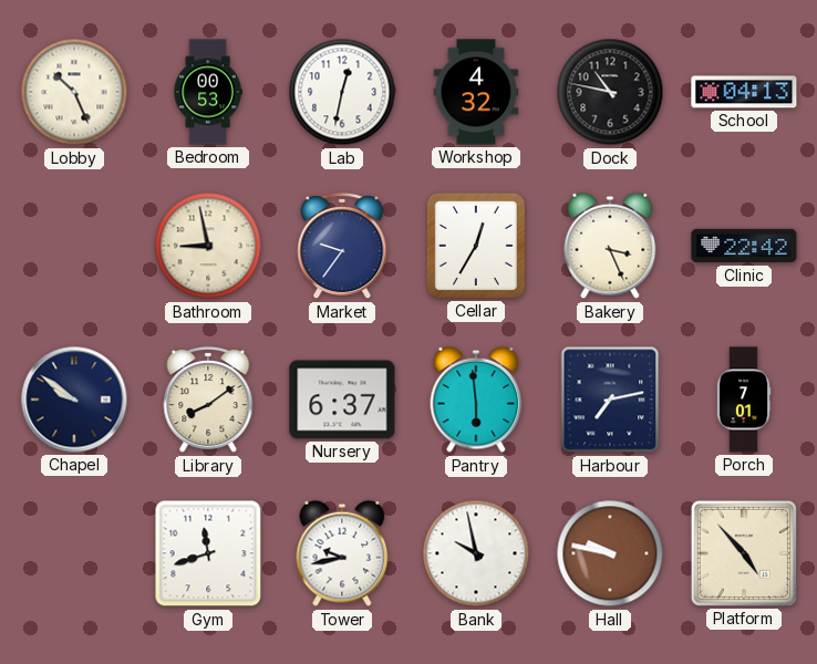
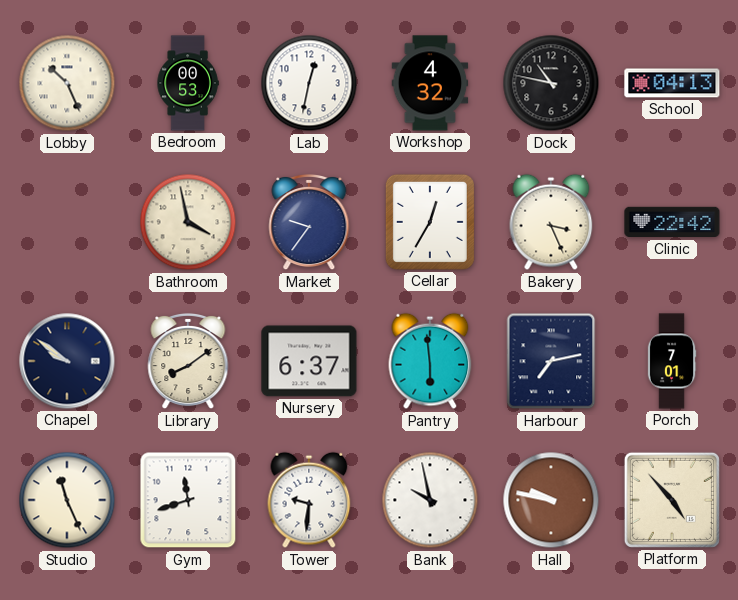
Bathroom: 8:58 -> 3:58
Studio: none -> 11:26
Tower: 9:43 -> 9:31
